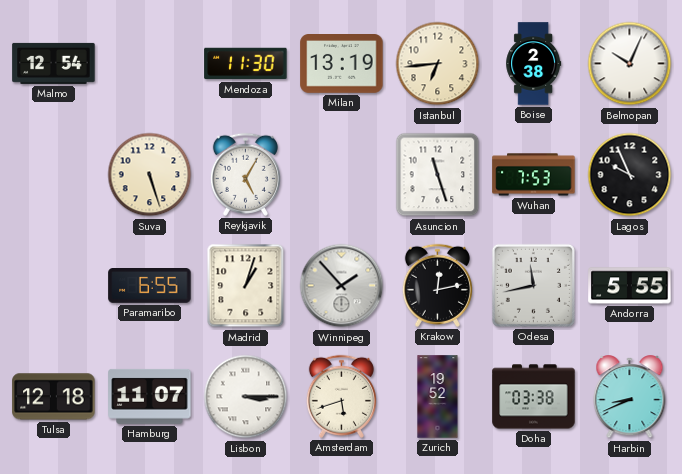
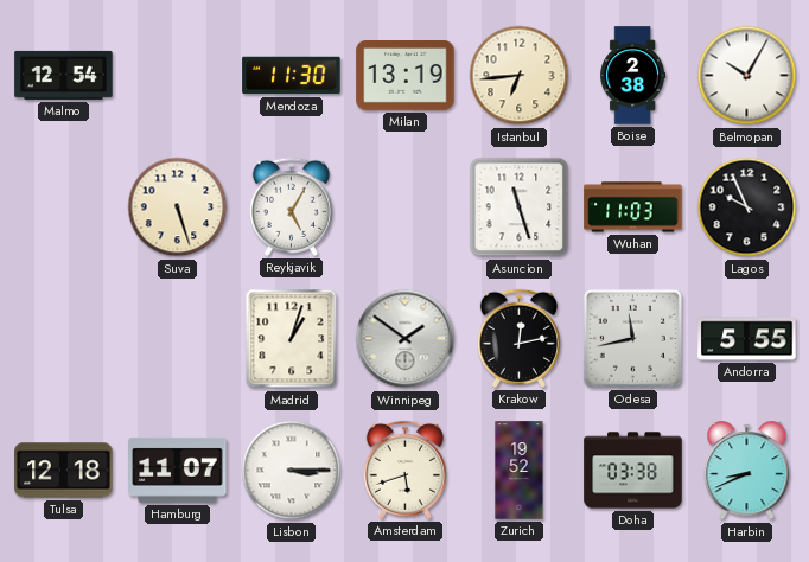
Belmopan: 10:04 -> 10:05
Wuhan: 7:53 -> 11:03
Paramaribo: 6:55 -> none
Winnipeg: 1:53 -> 1:51
